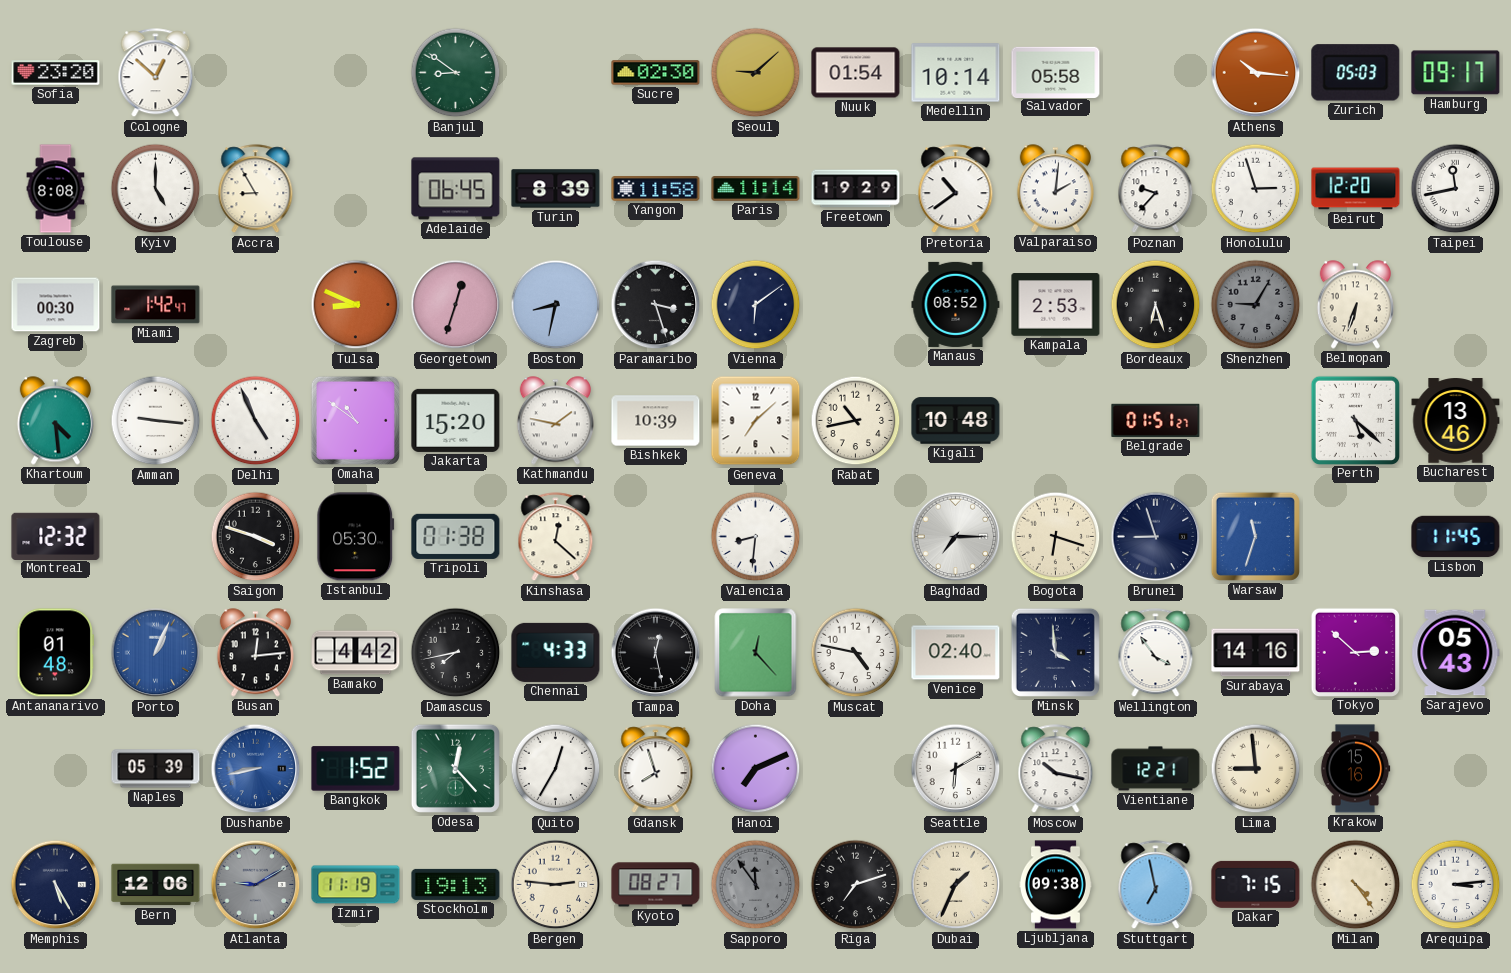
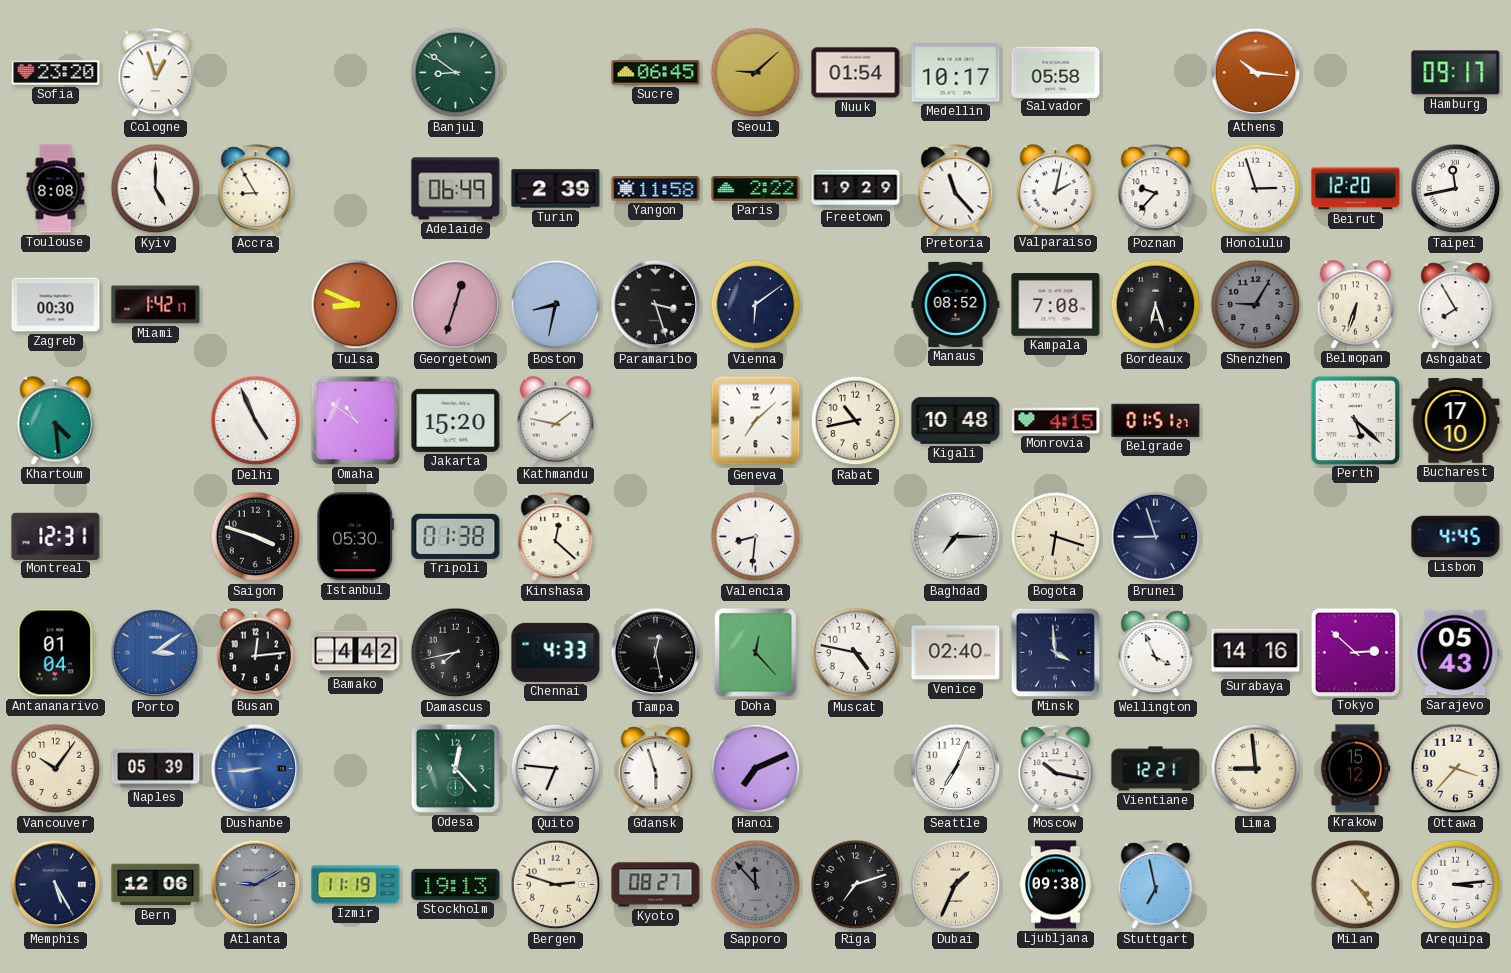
Cologne: 12:52 -> 12:57
Sucre: 02:30 -> 06:45
Medellin: 10:14 -> 10:17
Zurich: 05:03 -> none
Adelaide: 06:45 -> 06:49
Turin: 8:39 -> 2:39
Paris: 11:14 -> 2:22
Pretoria: 10:39 -> 11:23
Valparaiso: 2:01 -> 2:02
Miami: 1:42:47 -> 1:42:17
Kampala: 2:53 -> 7:08
Ashgabat: none -> 7:55
Amman: 9:16 -> none
Bishkek: 10:39 -> none
Monrovia: none -> 4:15
Bucharest: 13:46 -> 17:10
Montreal: 12:32 -> 12:31
Warsaw: 11:33 -> none
Lisbon: 11:45 -> 4:45
Antananarivo: 01:48 -> 01:04
Porto: 1:04 -> 3:09
Wellington: 3:54 -> 3:56
Vancouver: none -> 10:06
Dushanbe: 8:43 -> 8:44
Bangkok: 1:52 -> none
Quito: 12:35 -> 6:46
Gdansk: 7:57 -> 5:57
Seattle: 6:10 -> 7:04
Krakow: 15:16 -> 15:12
Ottawa: none -> 3:37
Bergen: 2:46 -> 2:48
Sapporo: 11:54 -> 11:53
Dakar: 7:15 -> none
